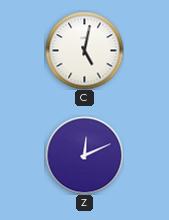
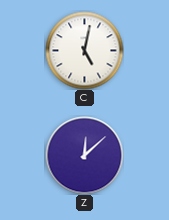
Z: 12:11 -> 12:08
